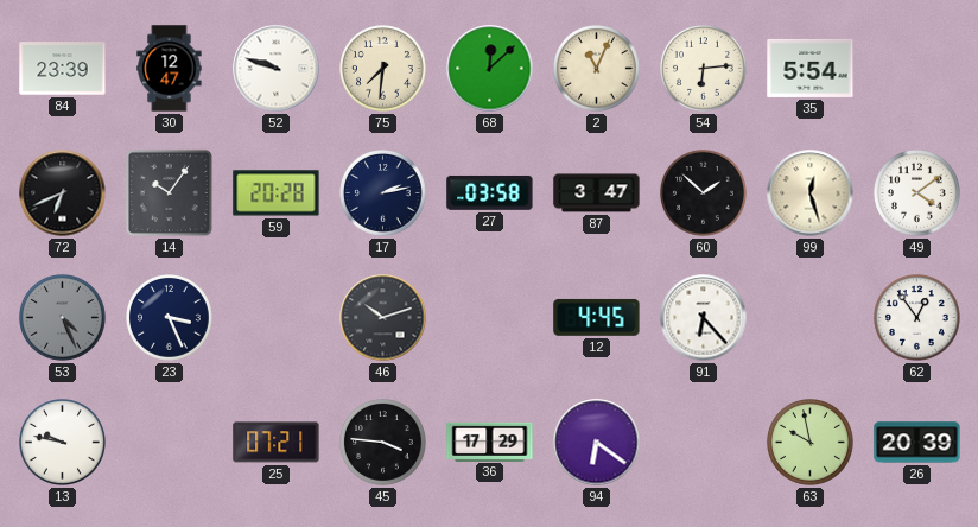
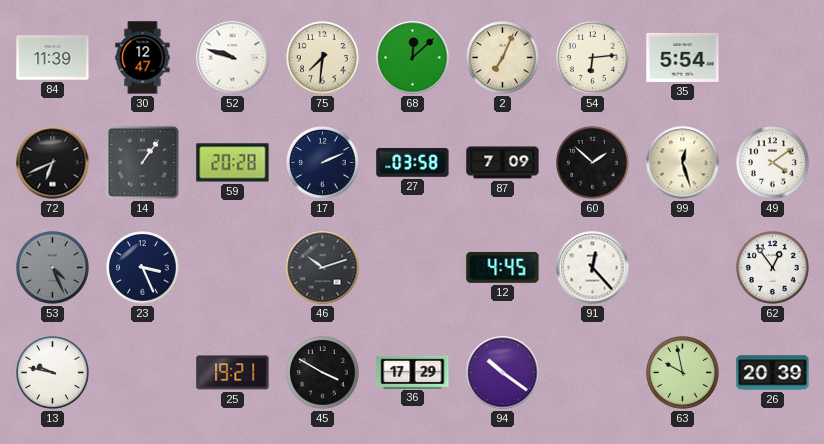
84: 23:39 -> 11:39
2: 11:04 -> 7:04
14: 10:06 -> 1:06
17: 2:13 -> 2:11
87: 3:47 -> 7:09
91: 6:23 -> 12:23
25: 07:21 -> 19:21
45: 3:46 -> 3:50
94: 6:21 -> 10:21
